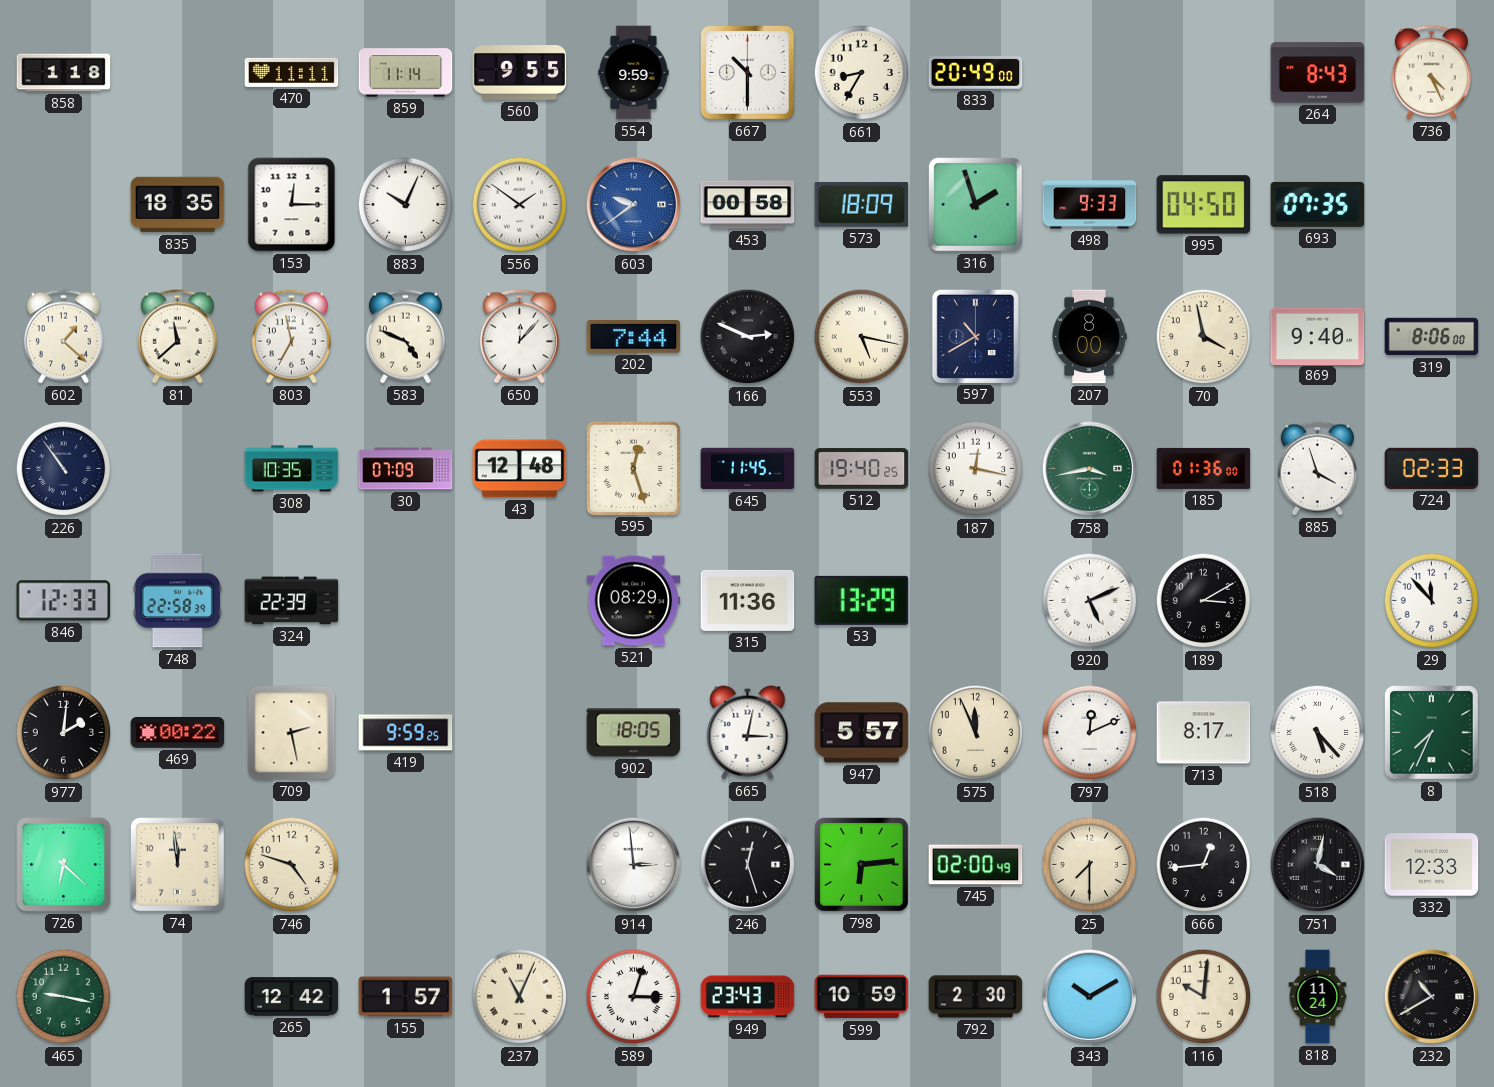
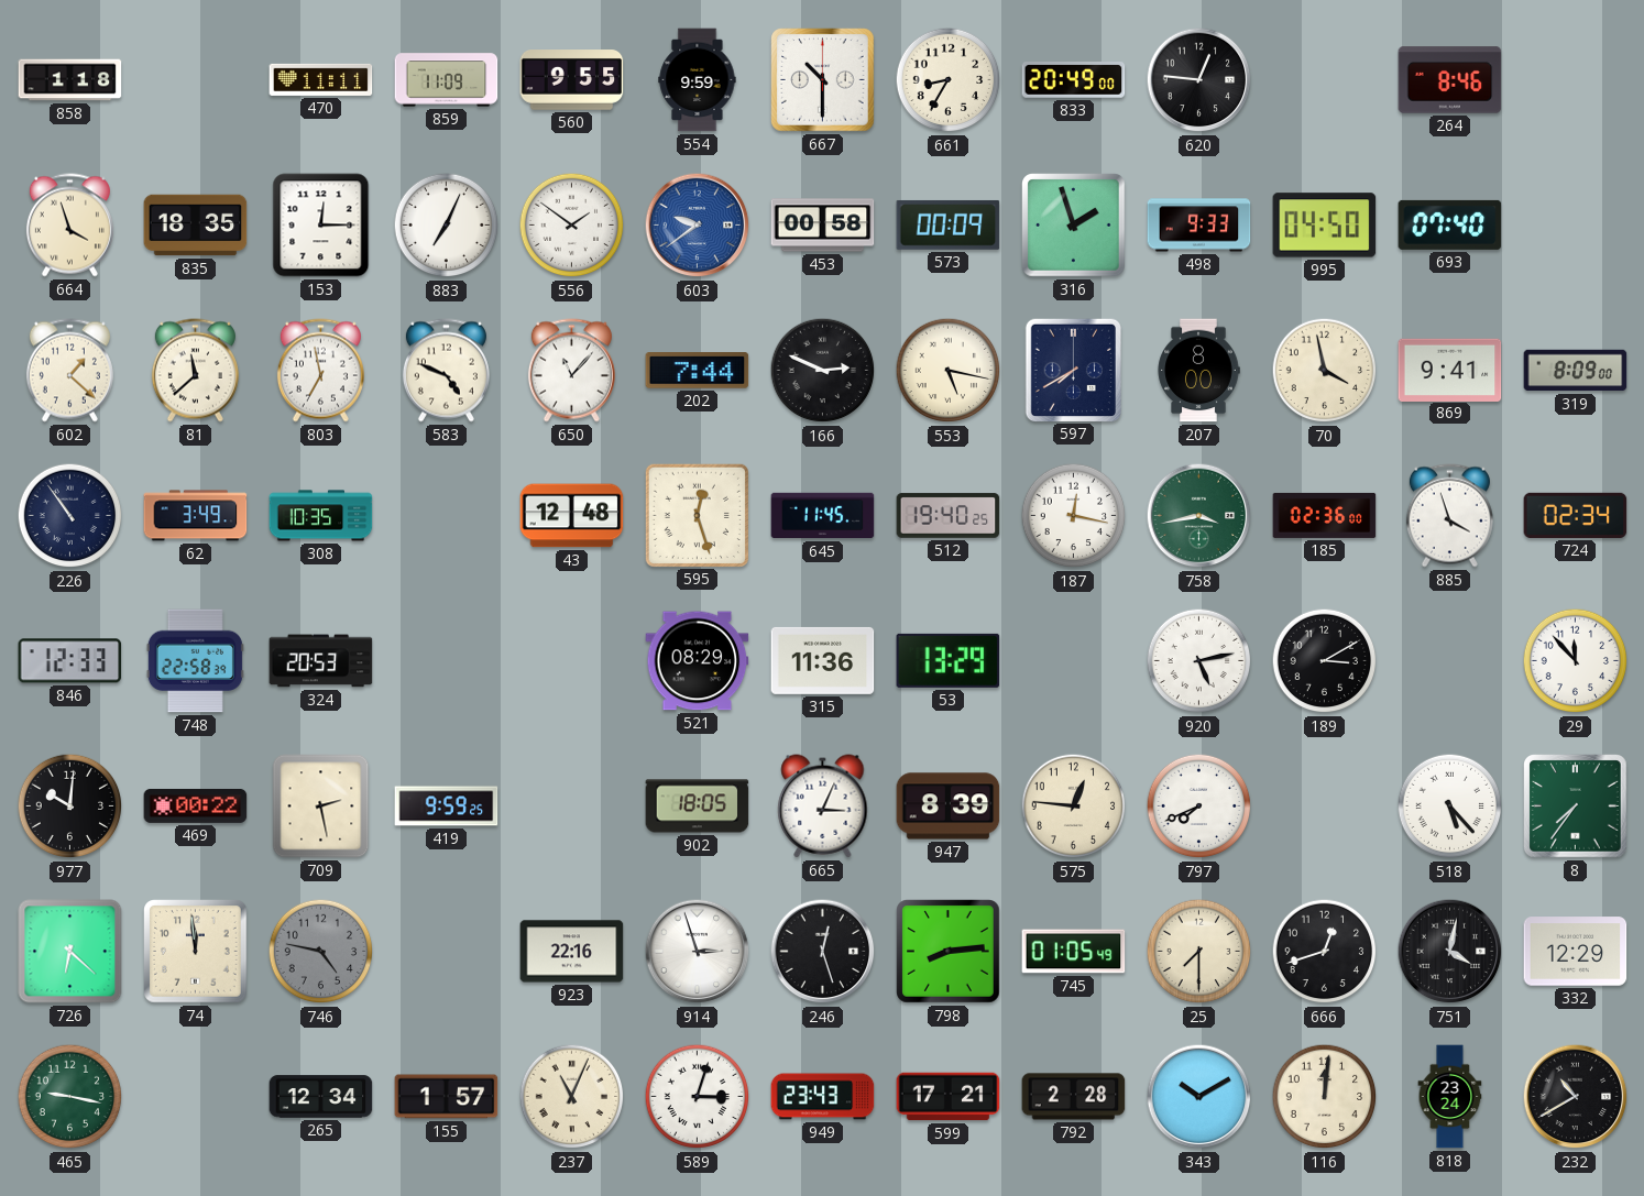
859: 11:14 -> 11:09
620: none -> 12:46
264: 8:43 -> 8:46
736: 4:26 -> none
664: none -> 3:57
883: 10:04 -> 7:04
573: 18:09 -> 00:09
693: 07:35 -> 07:40
650: 12:07 -> 11:07
597: 10:40 -> 7:40
869: 9:40 -> 9:41
319: 8:06 -> 8:09
62: none -> 3:49
30: 07:09 -> none
185: 01:36 -> 02:36
724: 02:33 -> 02:34
324: 22:39 -> 20:53
920: 5:11 -> 5:13
977: 2:01 -> 10:01
665: 3:02 -> 3:04
947: 5:57 -> 8:39
575: 11:56 -> 12:46
797: 12:11 -> 7:41
713: 8:17 -> none
8: 7:34 -> 7:36
746: 4:48 -> 4:47
746 dial: cream -> grey
923: none -> 22:16
914: 2:59 -> 2:57
798: 6:14 -> 8:14
745: 02:00 -> 01:05
666: 12:44 -> 12:42
332: 12:33 -> 12:29
265: 12:42 -> 12:34
599: 10:59 -> 17:21
792: 2:30 -> 2:28
116: 10:01 -> 12:01
818: 11:24 -> 23:24
